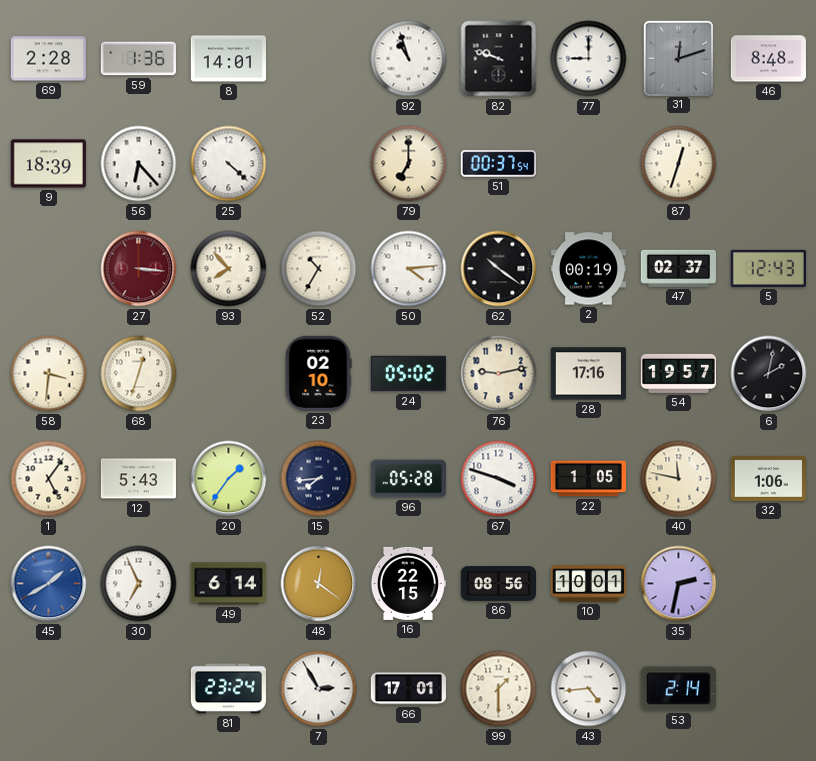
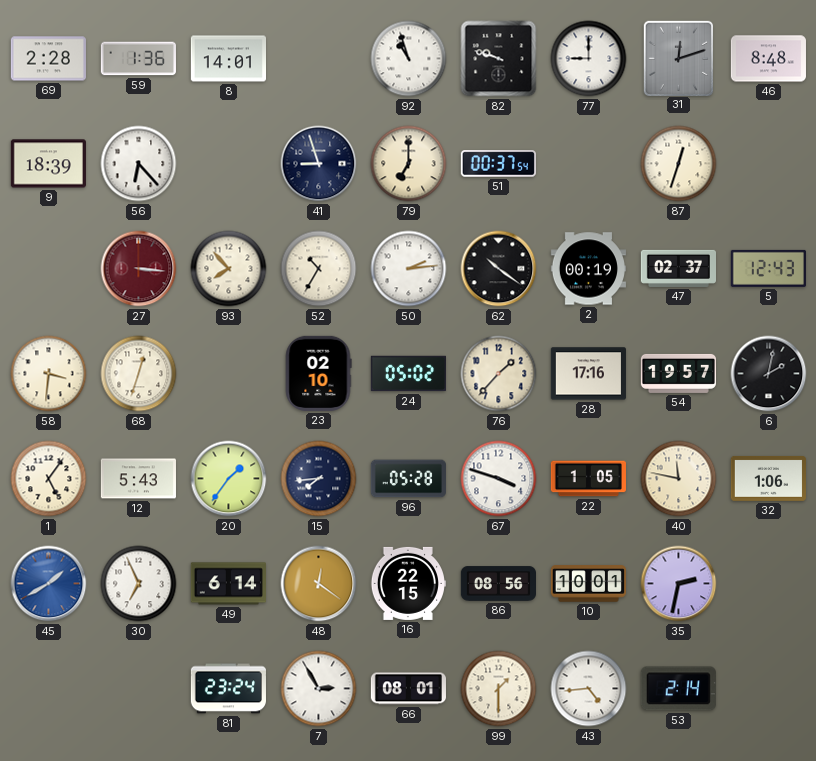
25: 4:22 -> none
41: none -> 8:57
50: 4:14 -> 2:14
76: 9:13 -> 1:37
66: 17:01 -> 08:01
